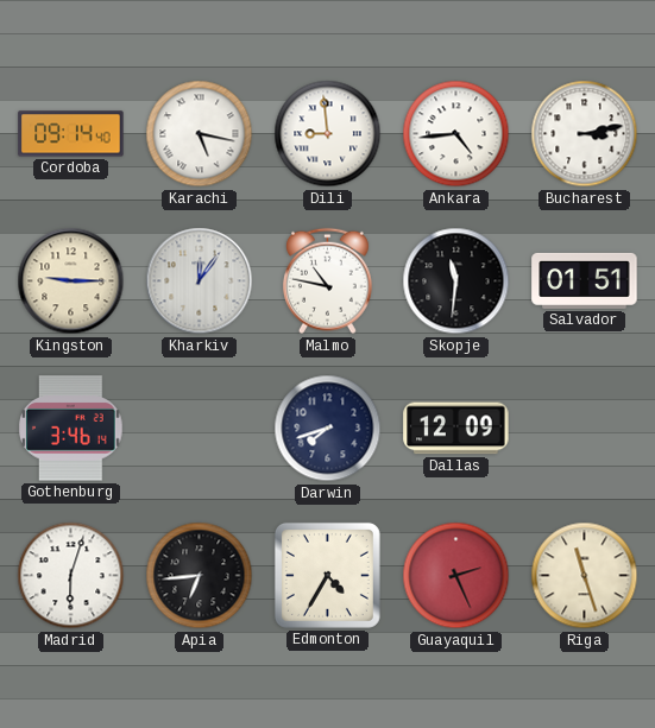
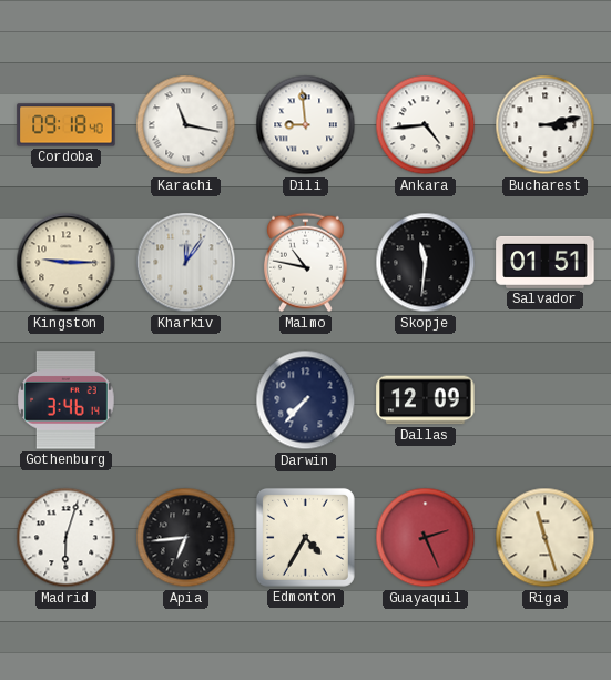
Cordoba: 09:14 -> 09:18
Karachi: 5:17 -> 11:17
Darwin: 7:42 -> 7:37
